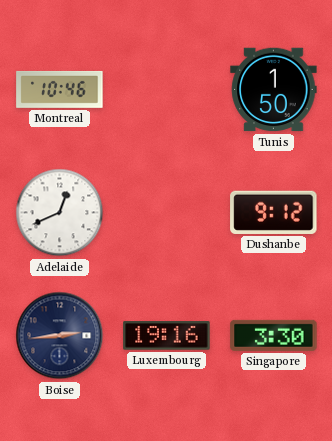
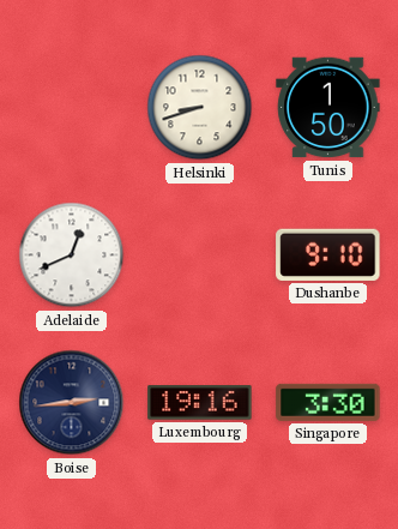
Montreal: 10:46 -> none
Helsinki: none -> 8:42
Dushanbe: 9:12 -> 9:10
